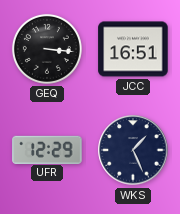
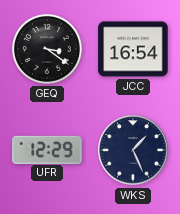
GEQ: 3:16 -> 3:21
JCC: 16:51 -> 16:54
